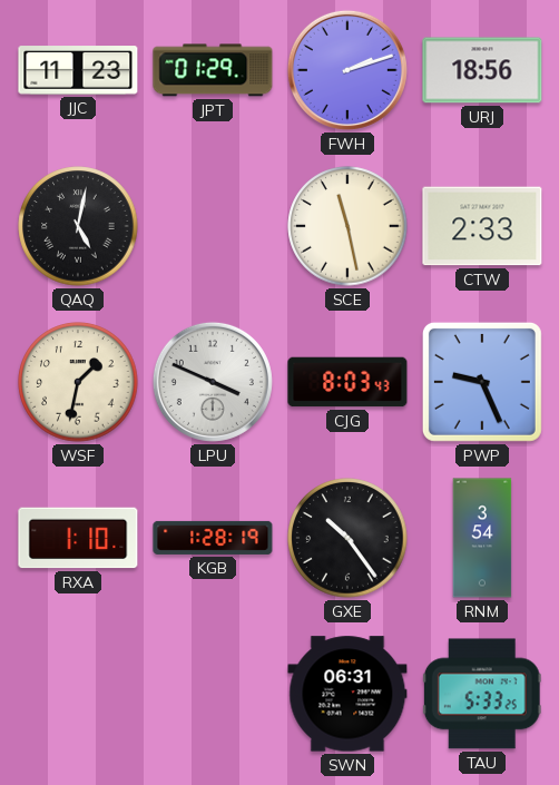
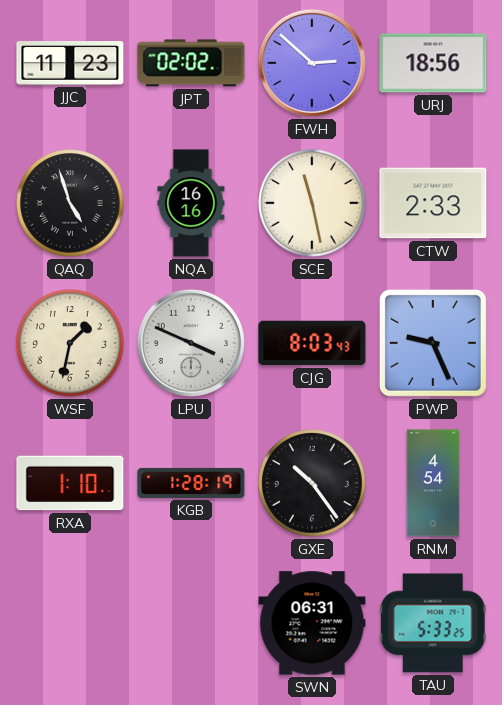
JPT: 01:29 -> 02:02
FWH: 2:12 -> 2:52
QAQ: 5:02 -> 4:57
NQA: none -> 16:16
RNM: 3:54 -> 4:54
